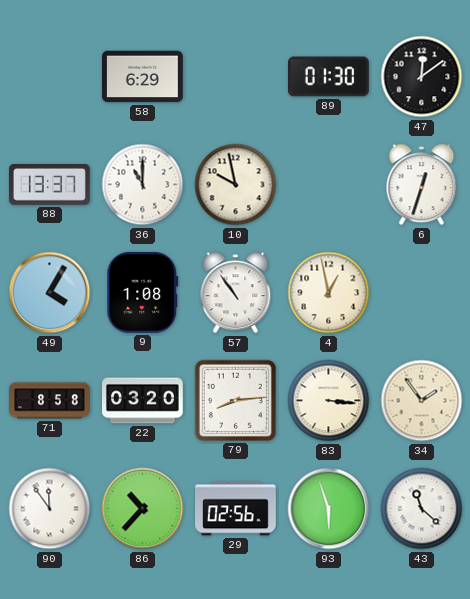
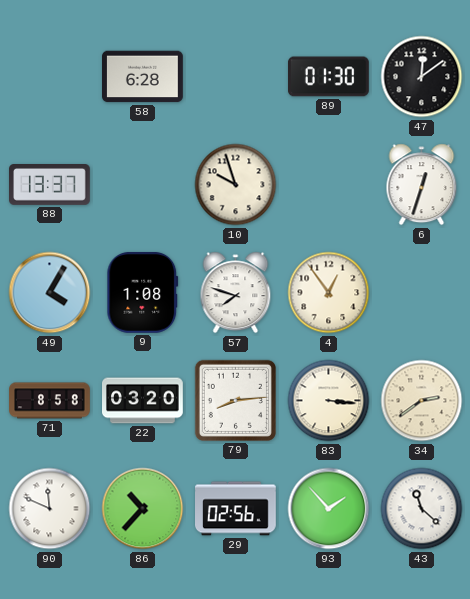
58: 6:29 -> 6:28
36: 11:00 -> none
10: 9:58 -> 9:57
57: 10:54 -> 7:48
4: 12:58 -> 12:54
34: 1:54 -> 2:39
90: 11:54 -> 11:49
93: 5:57 -> 1:53
